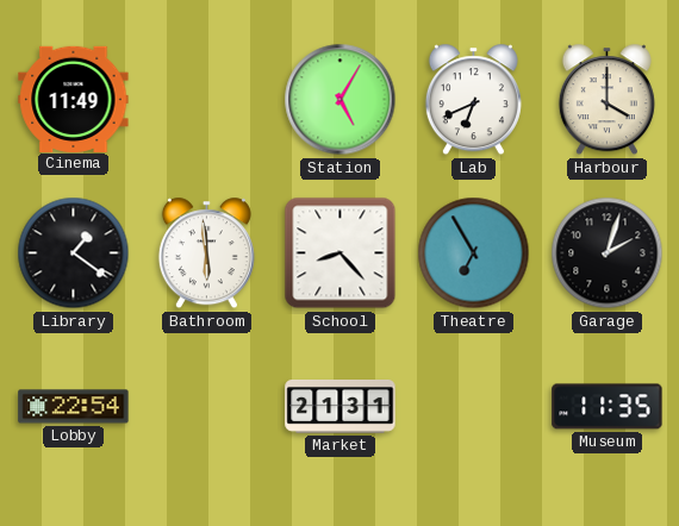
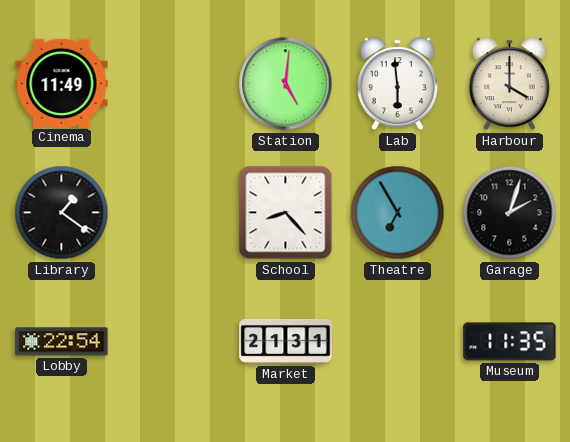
Station: 5:05 -> 5:01
Lab: 6:41 -> 5:59
Bathroom: 5:59 -> none
